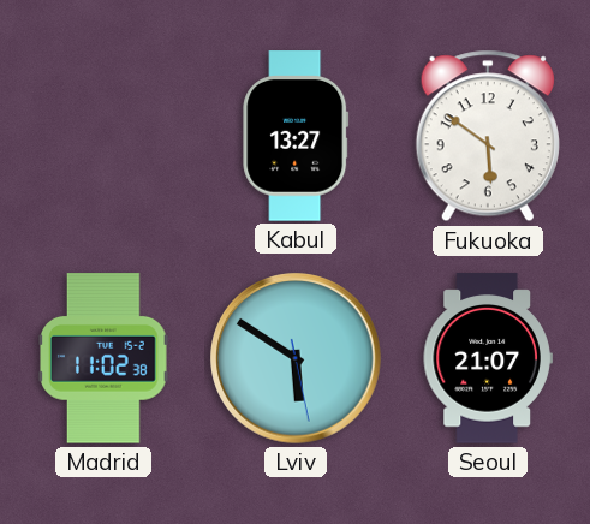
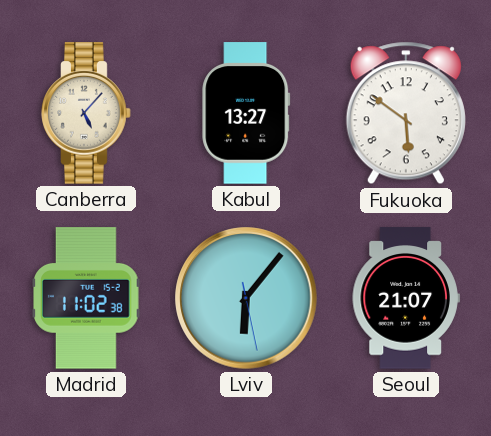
Canberra: none -> 5:07
Lviv: 5:50 -> 6:06
